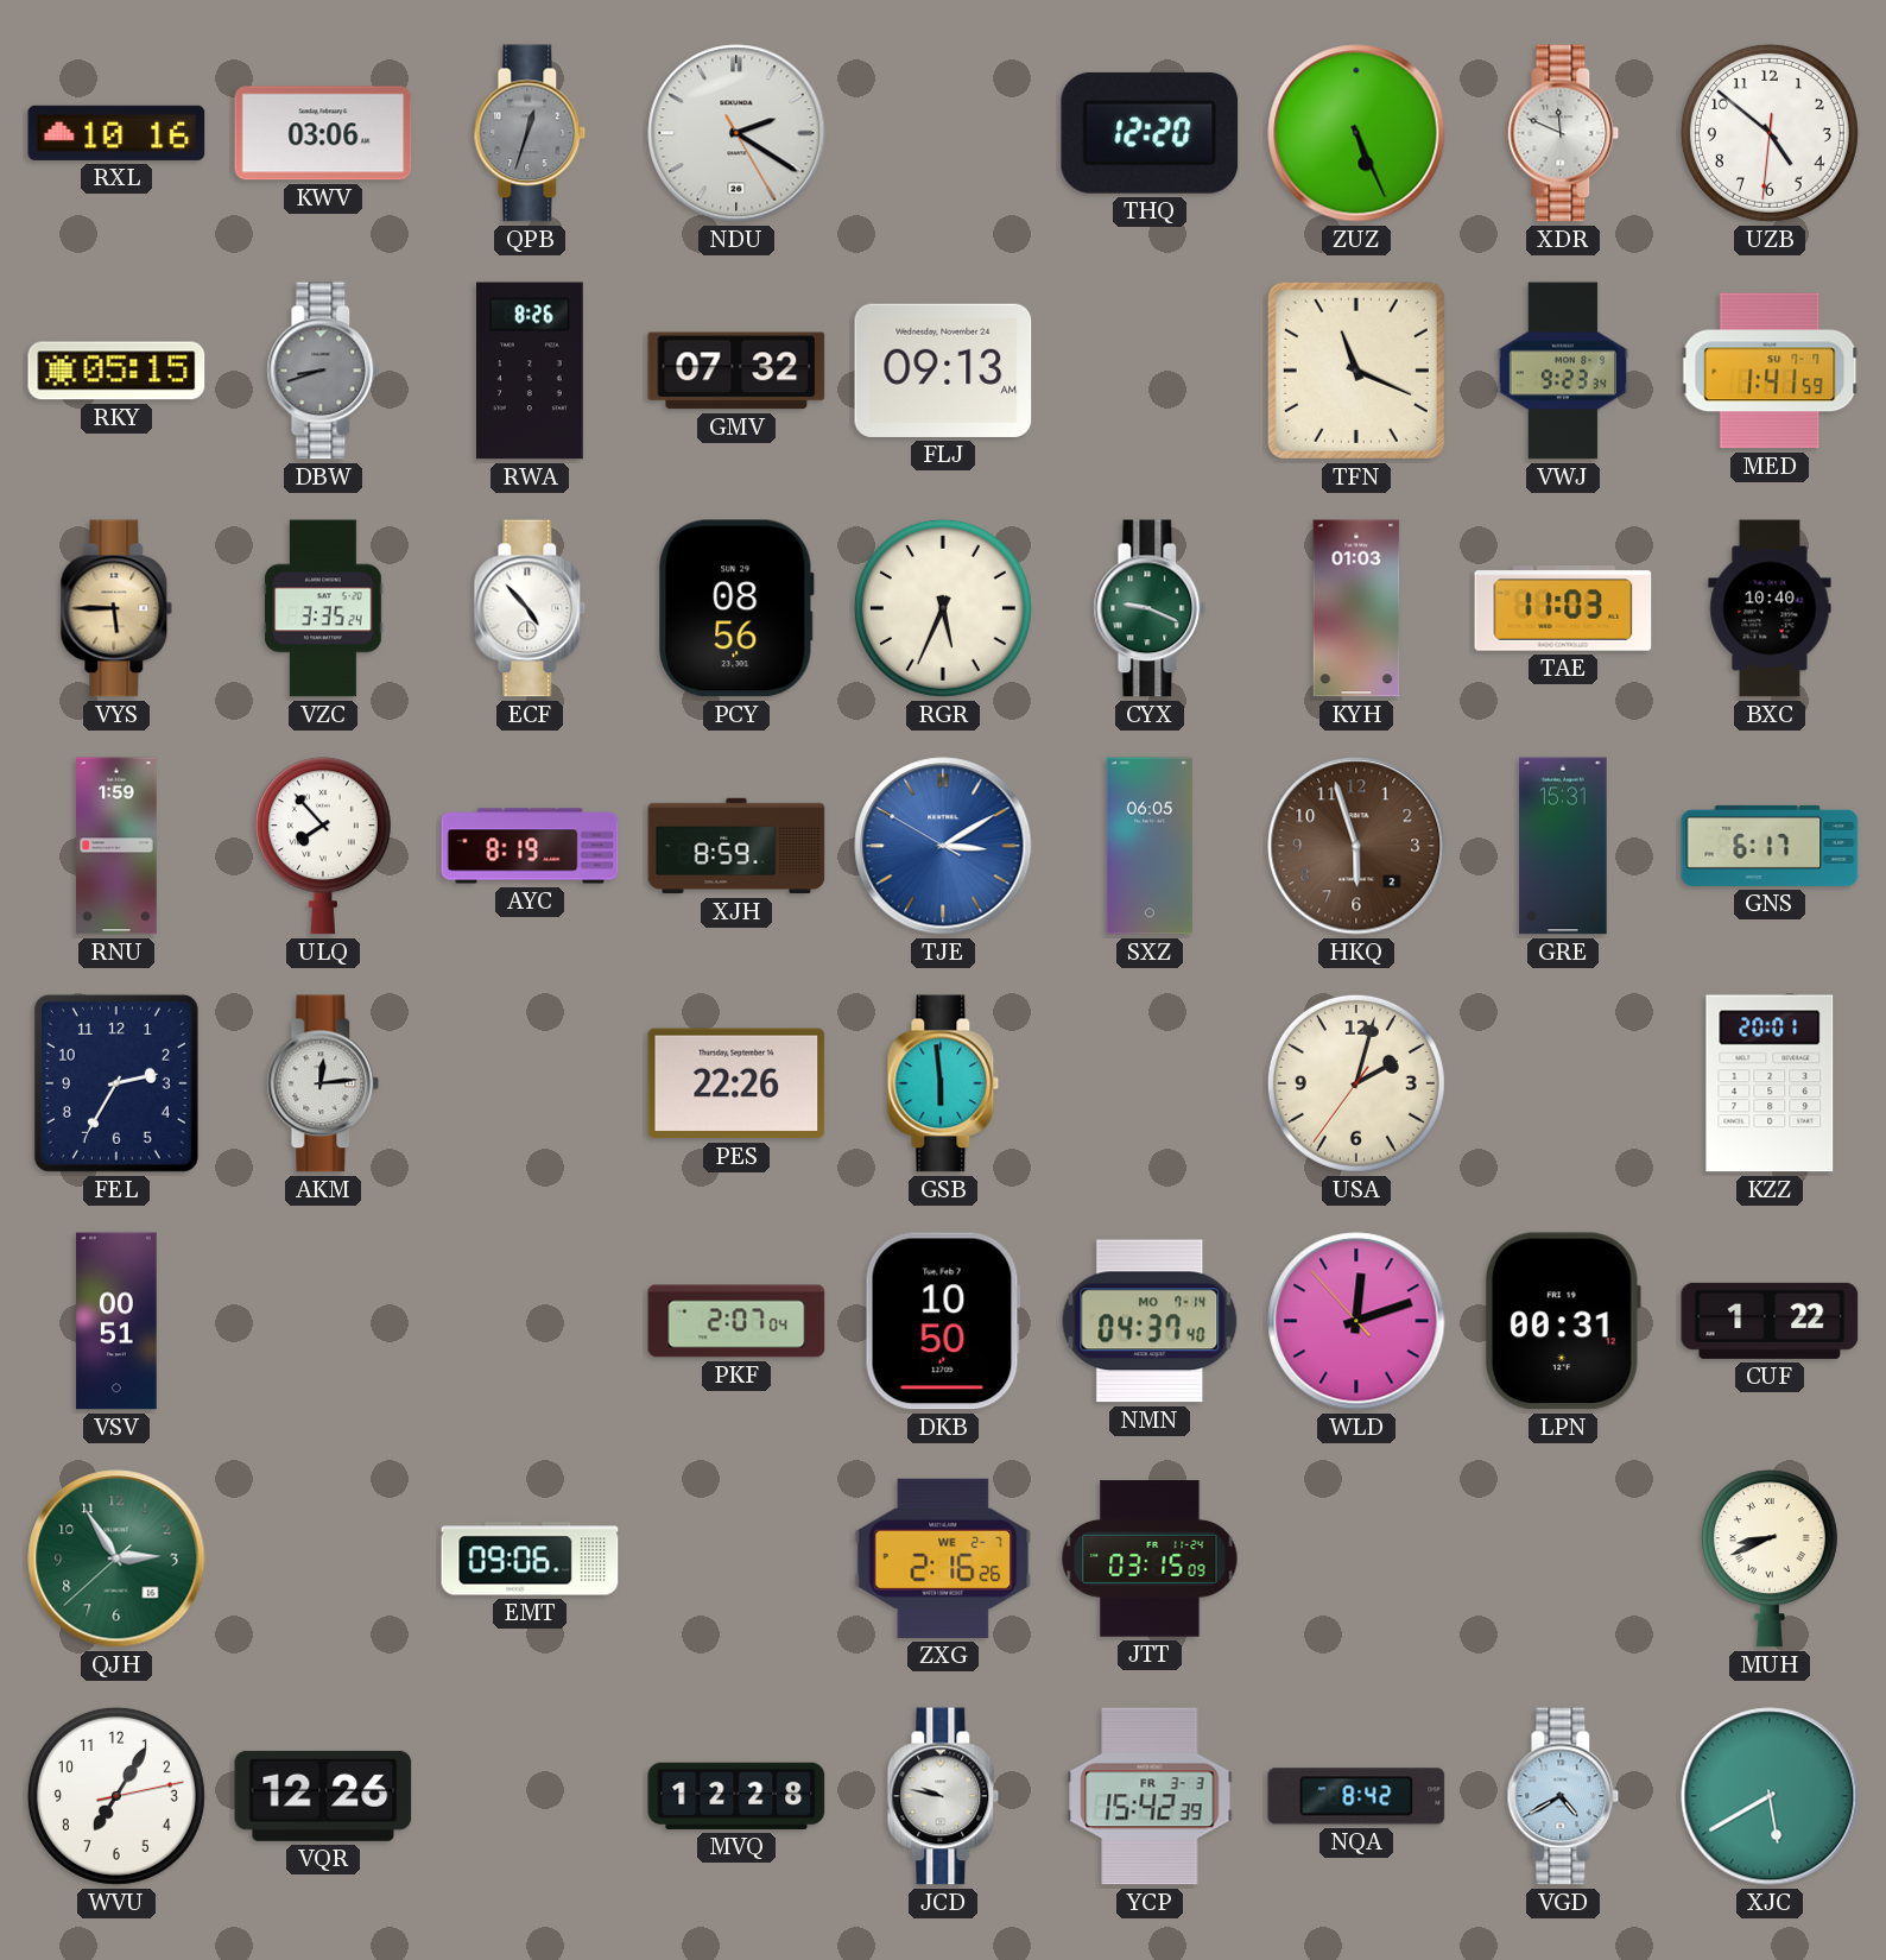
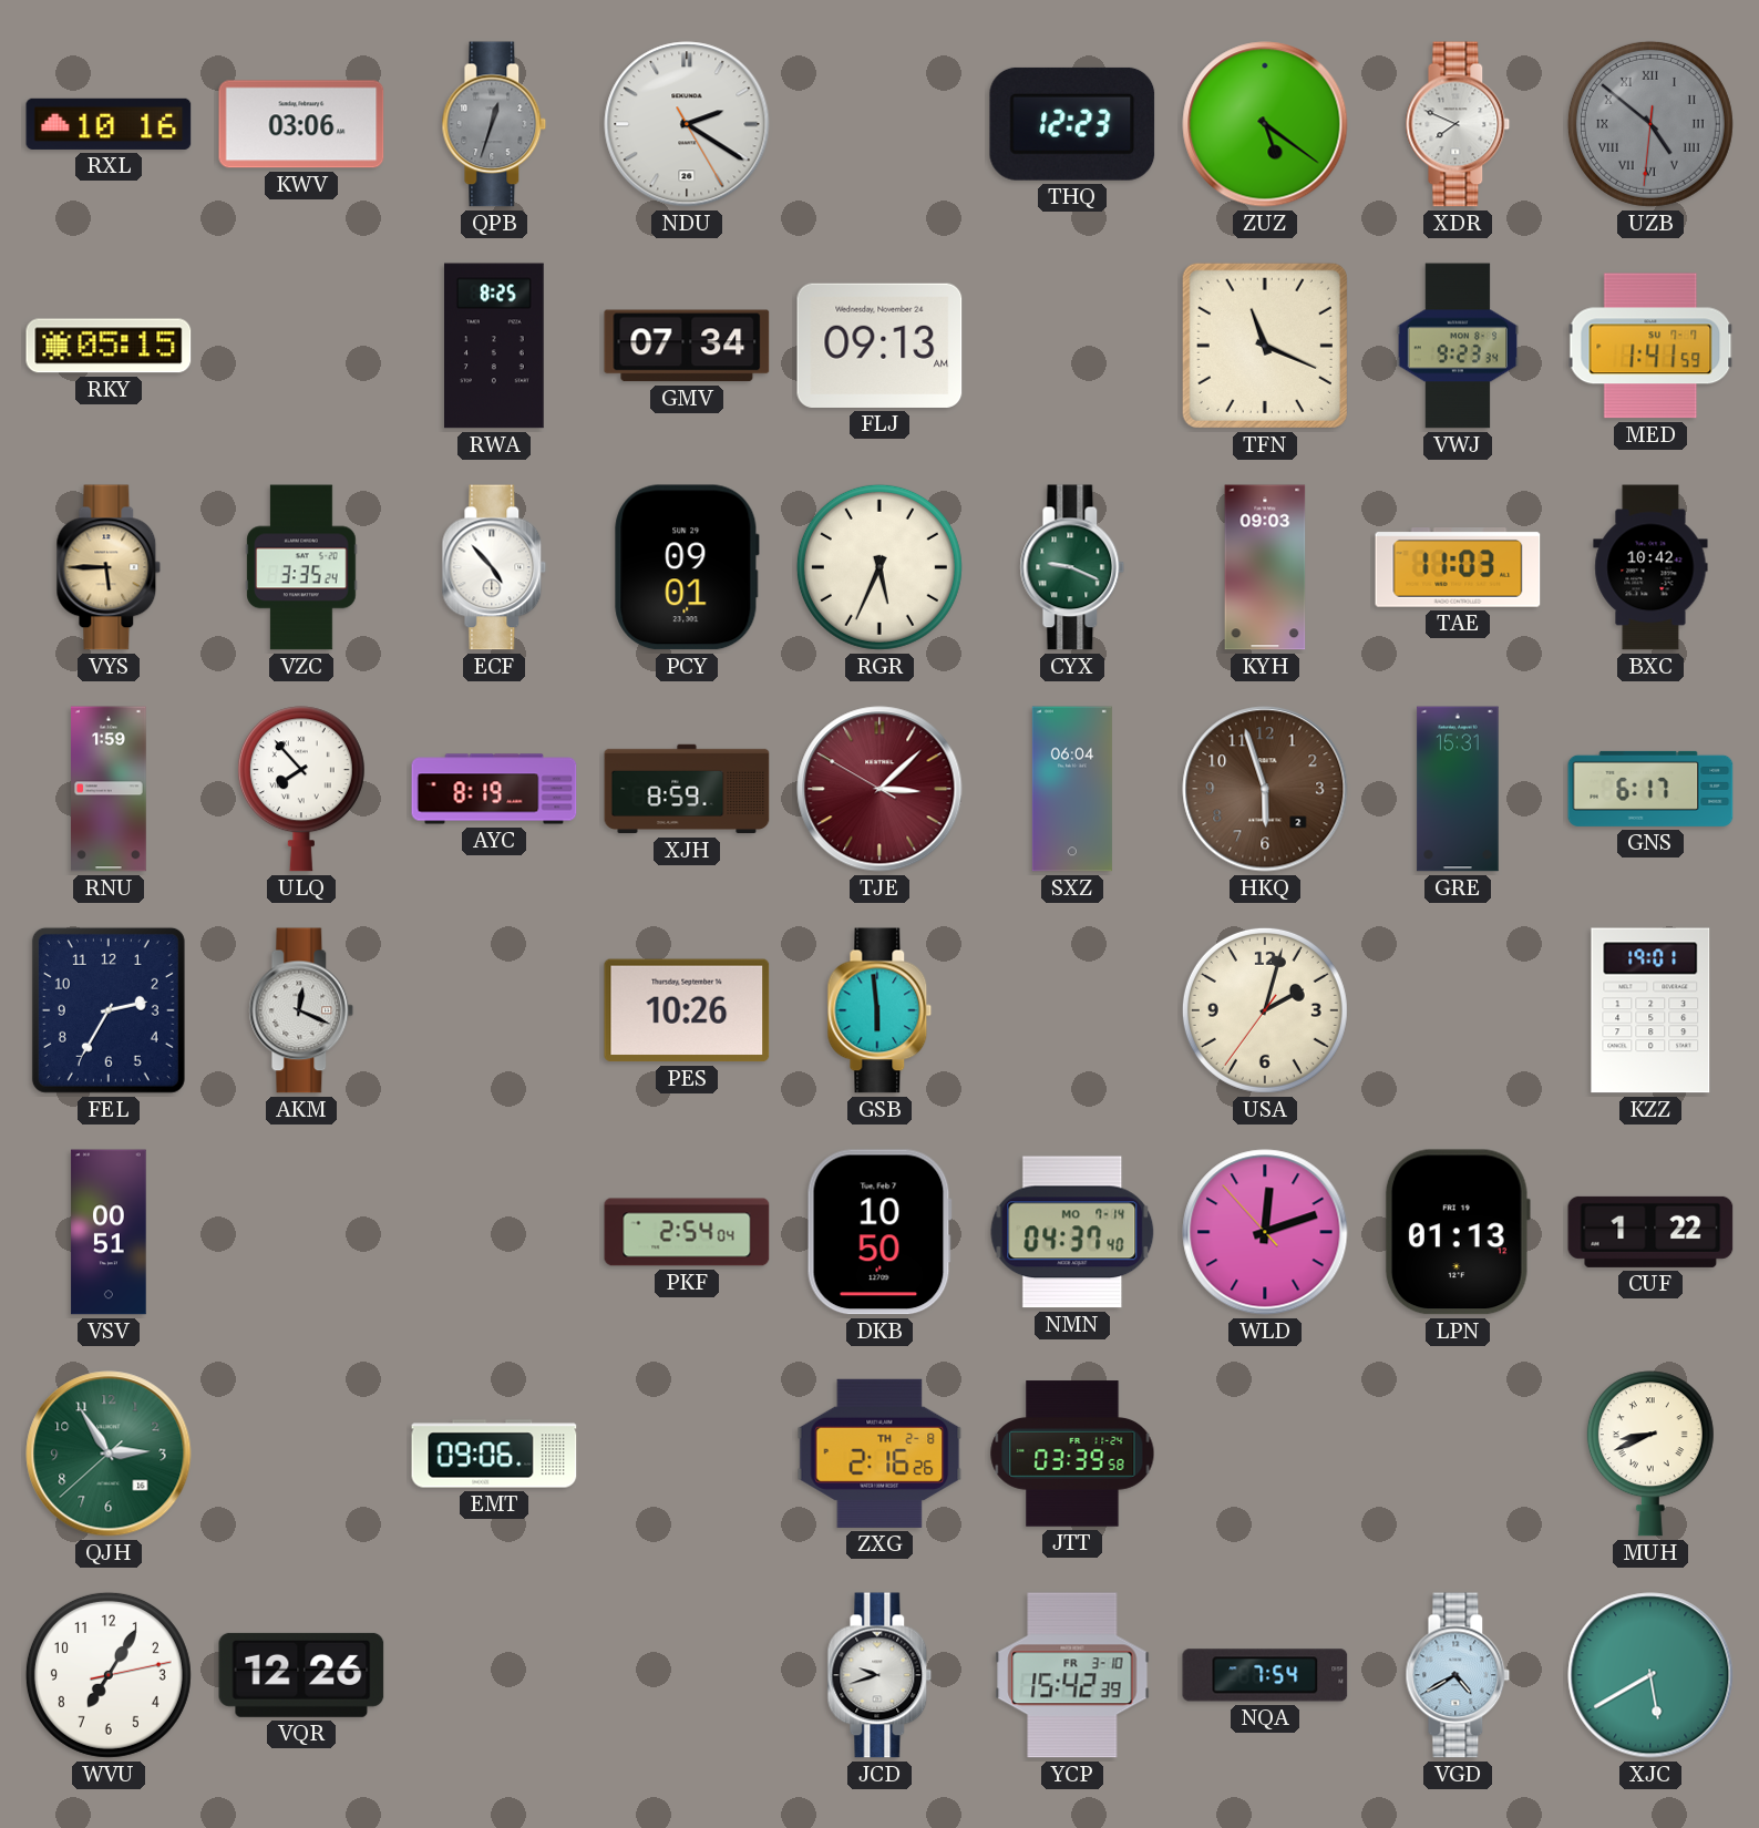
THQ: 12:20 -> 12:23
ZUZ: 5:26 -> 5:21
XDR: 11:49 -> 7:49
UZB dial: white -> grey
UZB numerals: Arabic -> Roman
DBW: 8:42 -> none
RWA: 8:26 -> 8:25
GMV: 07:32 -> 07:34
PCY: 08:56 -> 09:01
KYH: 01:03 -> 09:03
BXC: 10:40 -> 10:42
TJE: 3:09 -> 3:07
TJE dial: blue -> burgundy
SXZ: 06:05 -> 06:04
AKM: 12:14 -> 12:19
PES: 22:26 -> 10:26
KZZ: 20:01 -> 19:01
PKF: 2:07 -> 2:54
LPN: 00:31 -> 01:13
ZXG date: WE 2-7 -> TH 2-8
JTT: 03:15 -> 03:39
MVQ: 12:28 -> none
JCD: 9:47 -> 9:42
YCP date: FR 3-3 -> FR 3-10
NQA: 8:42 -> 7:54
